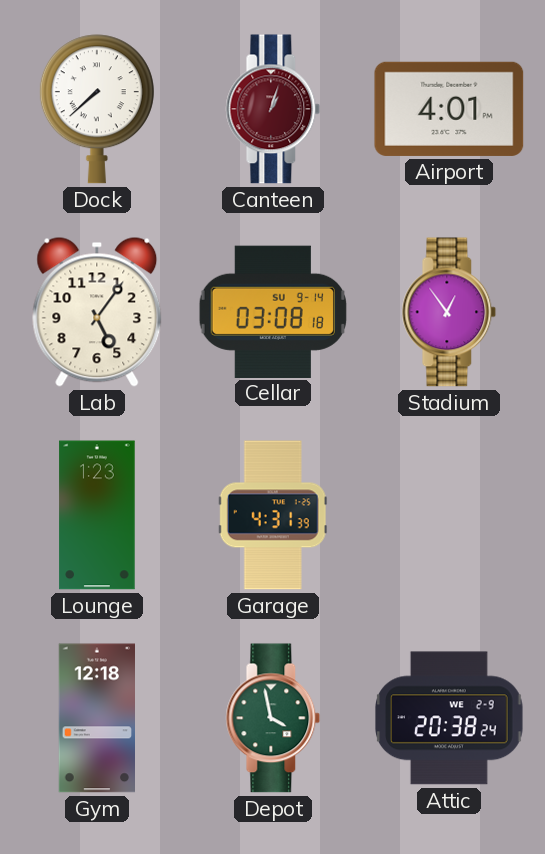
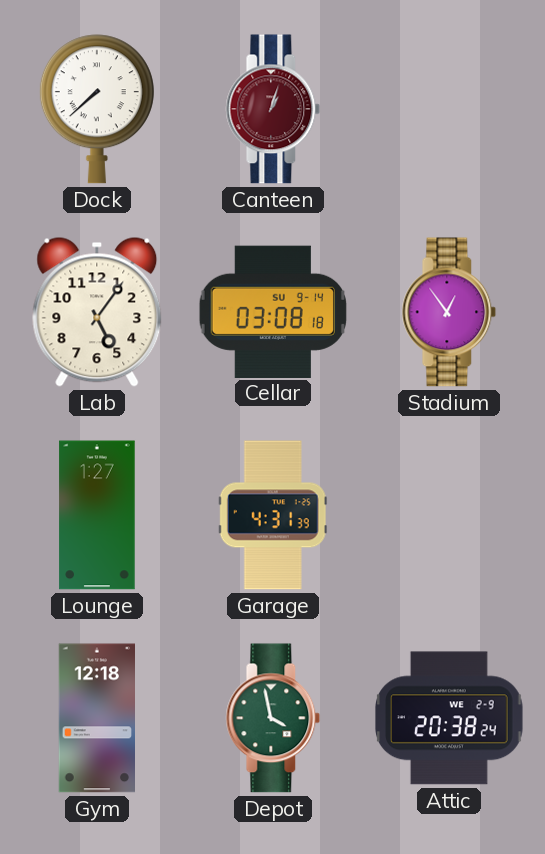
Airport: 4:01 -> none
Lounge: 1:23 -> 1:27
